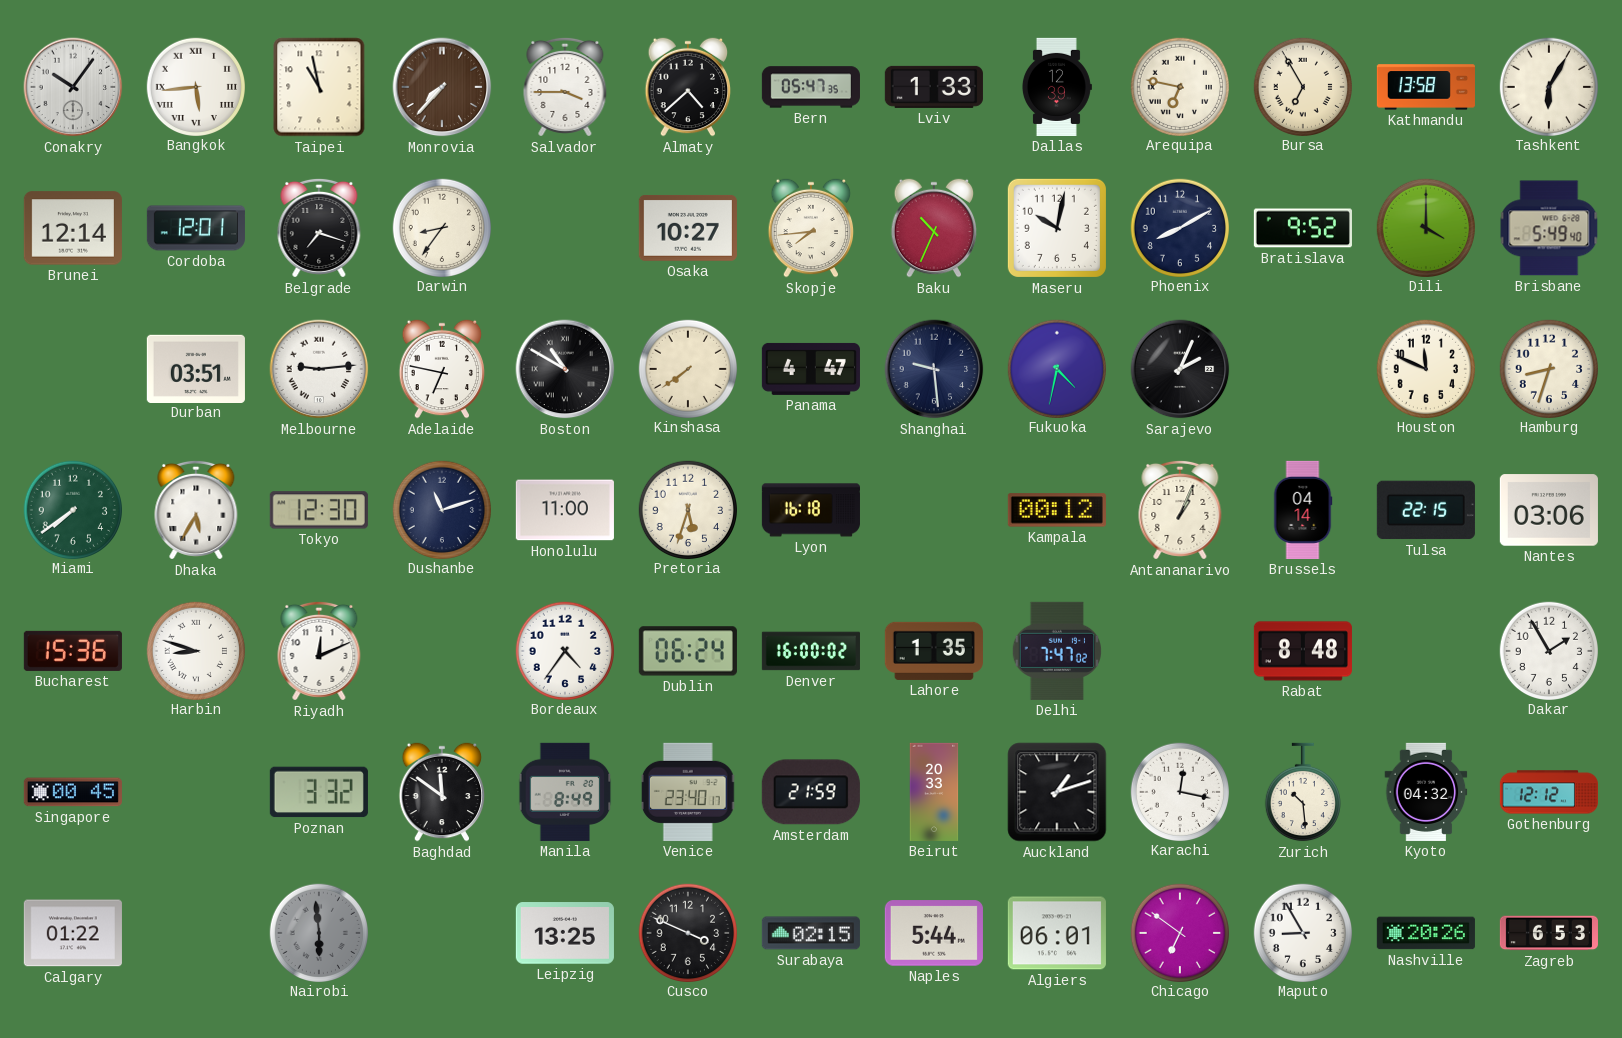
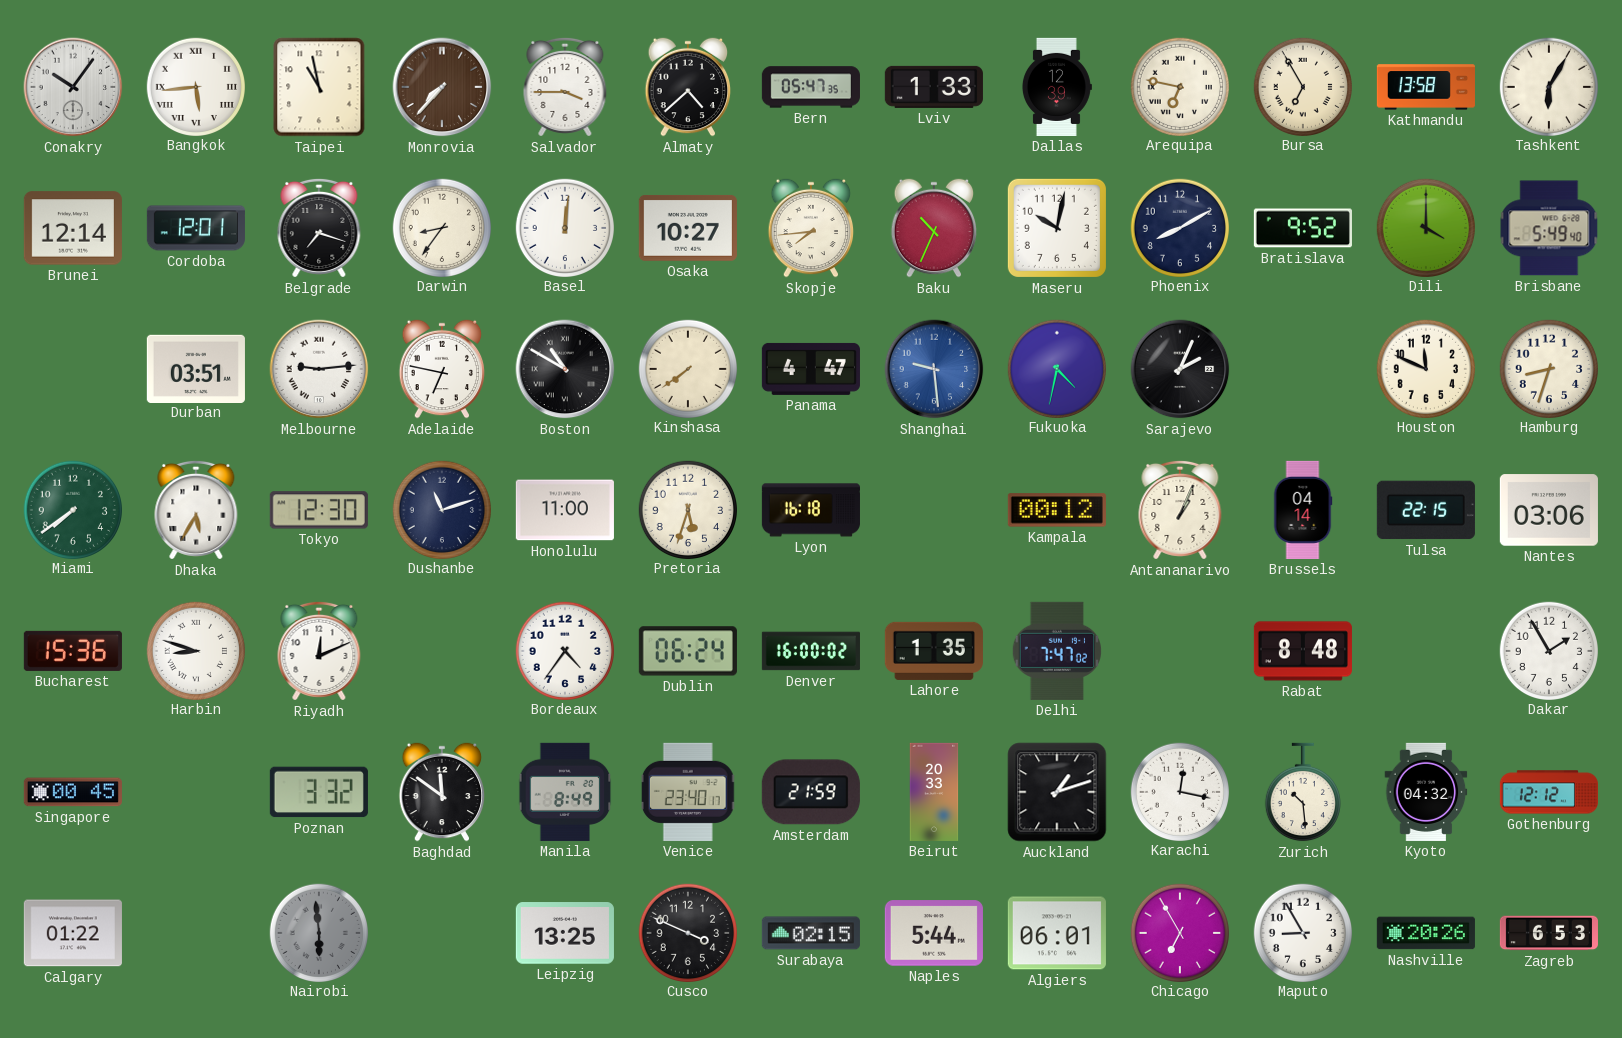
Basel: none -> 12:01
Shanghai dial: navy -> blue
Chicago: 6:51 -> 6:55
